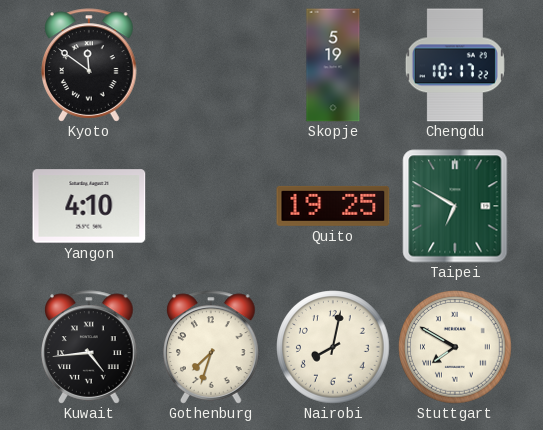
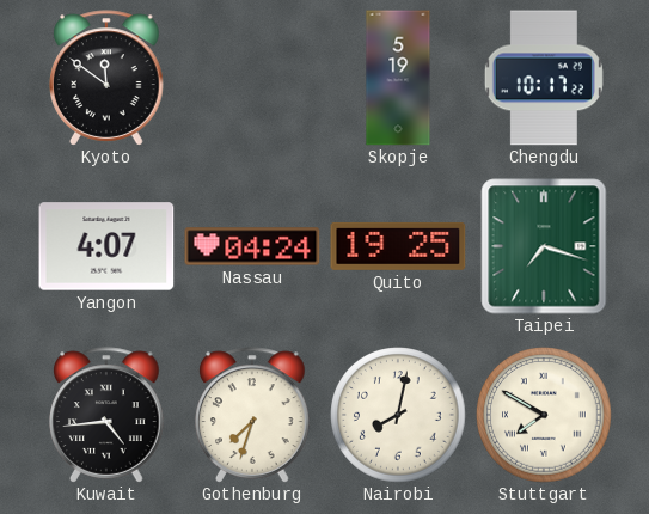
Yangon: 4:10 -> 4:07
Nassau: none -> 04:24
Taipei: 6:50 -> 7:18
